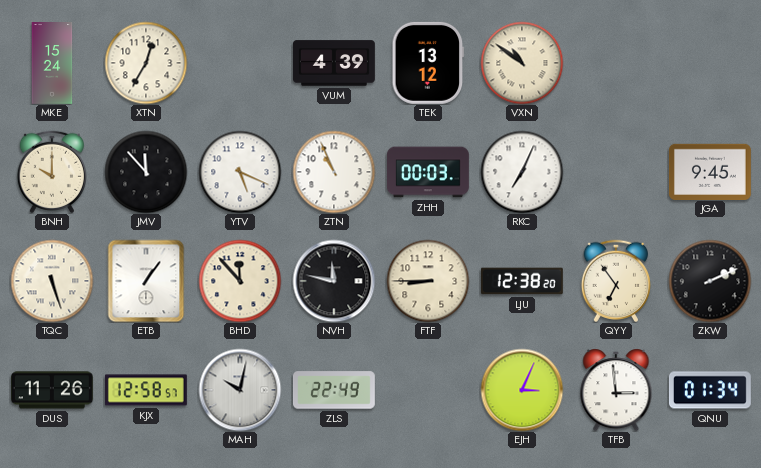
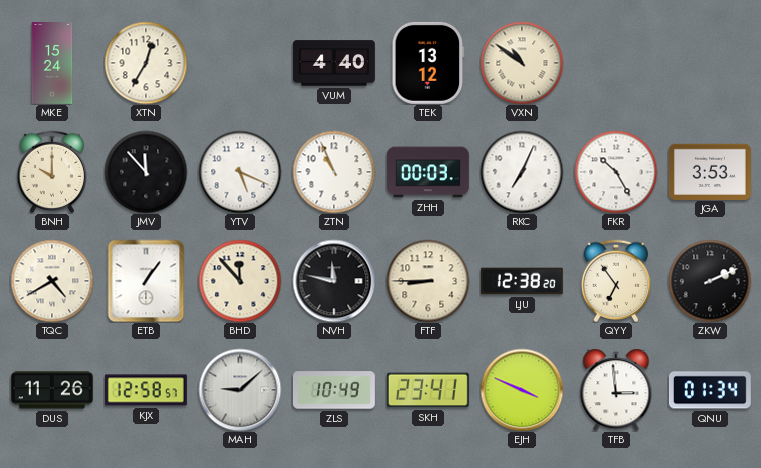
VUM: 4:39 -> 4:40
FKR: none -> 10:25
JGA: 9:45 -> 3:53
TQC: 5:27 -> 4:40
MAH: 10:02 -> 9:08
ZLS: 22:49 -> 10:49
SKH: none -> 23:41
EJH: 3:04 -> 3:49
